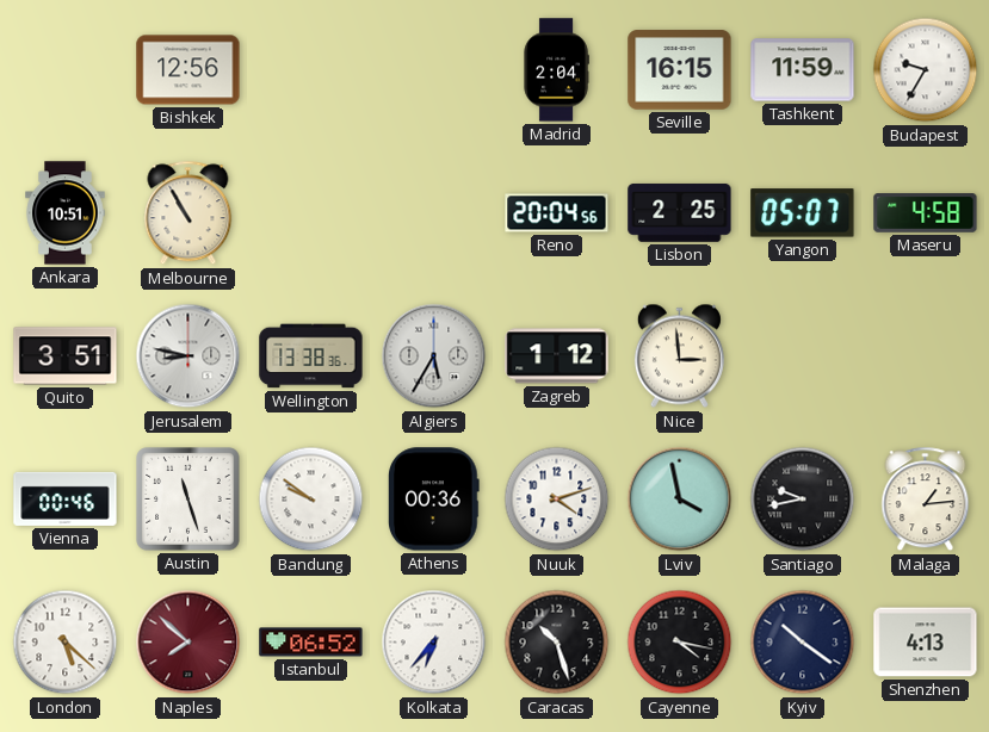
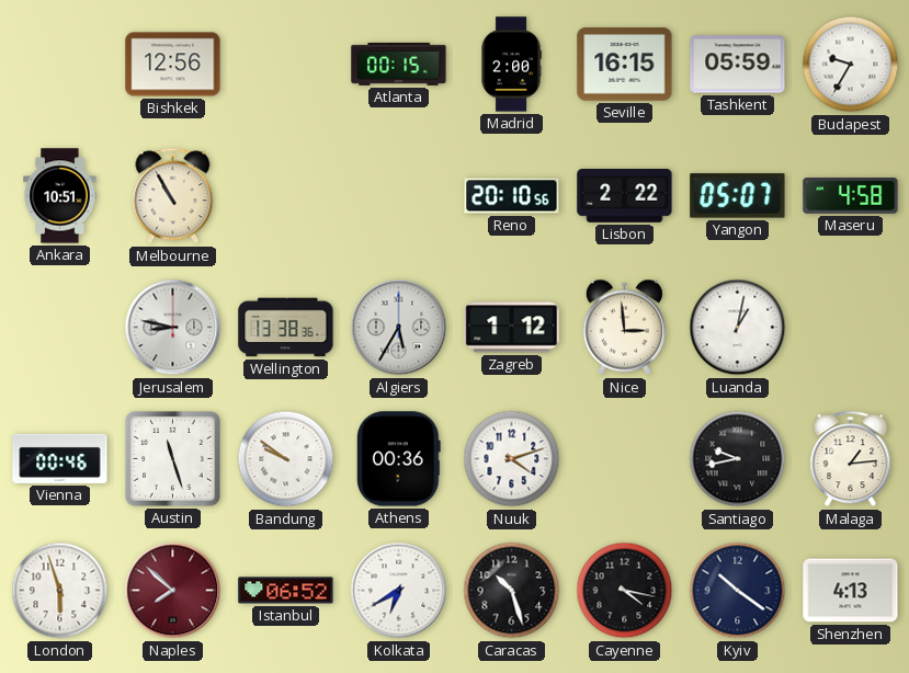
Atlanta: none -> 00:15
Madrid: 2:04 -> 2:00
Tashkent: 11:59 -> 05:59
Reno: 20:04 -> 20:10
Lisbon: 2:25 -> 2:22
Quito: 3:51 -> none
Luanda: none -> 1:02
Lviv: 3:58 -> none
London: 5:22 -> 5:57
Kolkata: 6:37 -> 6:40
